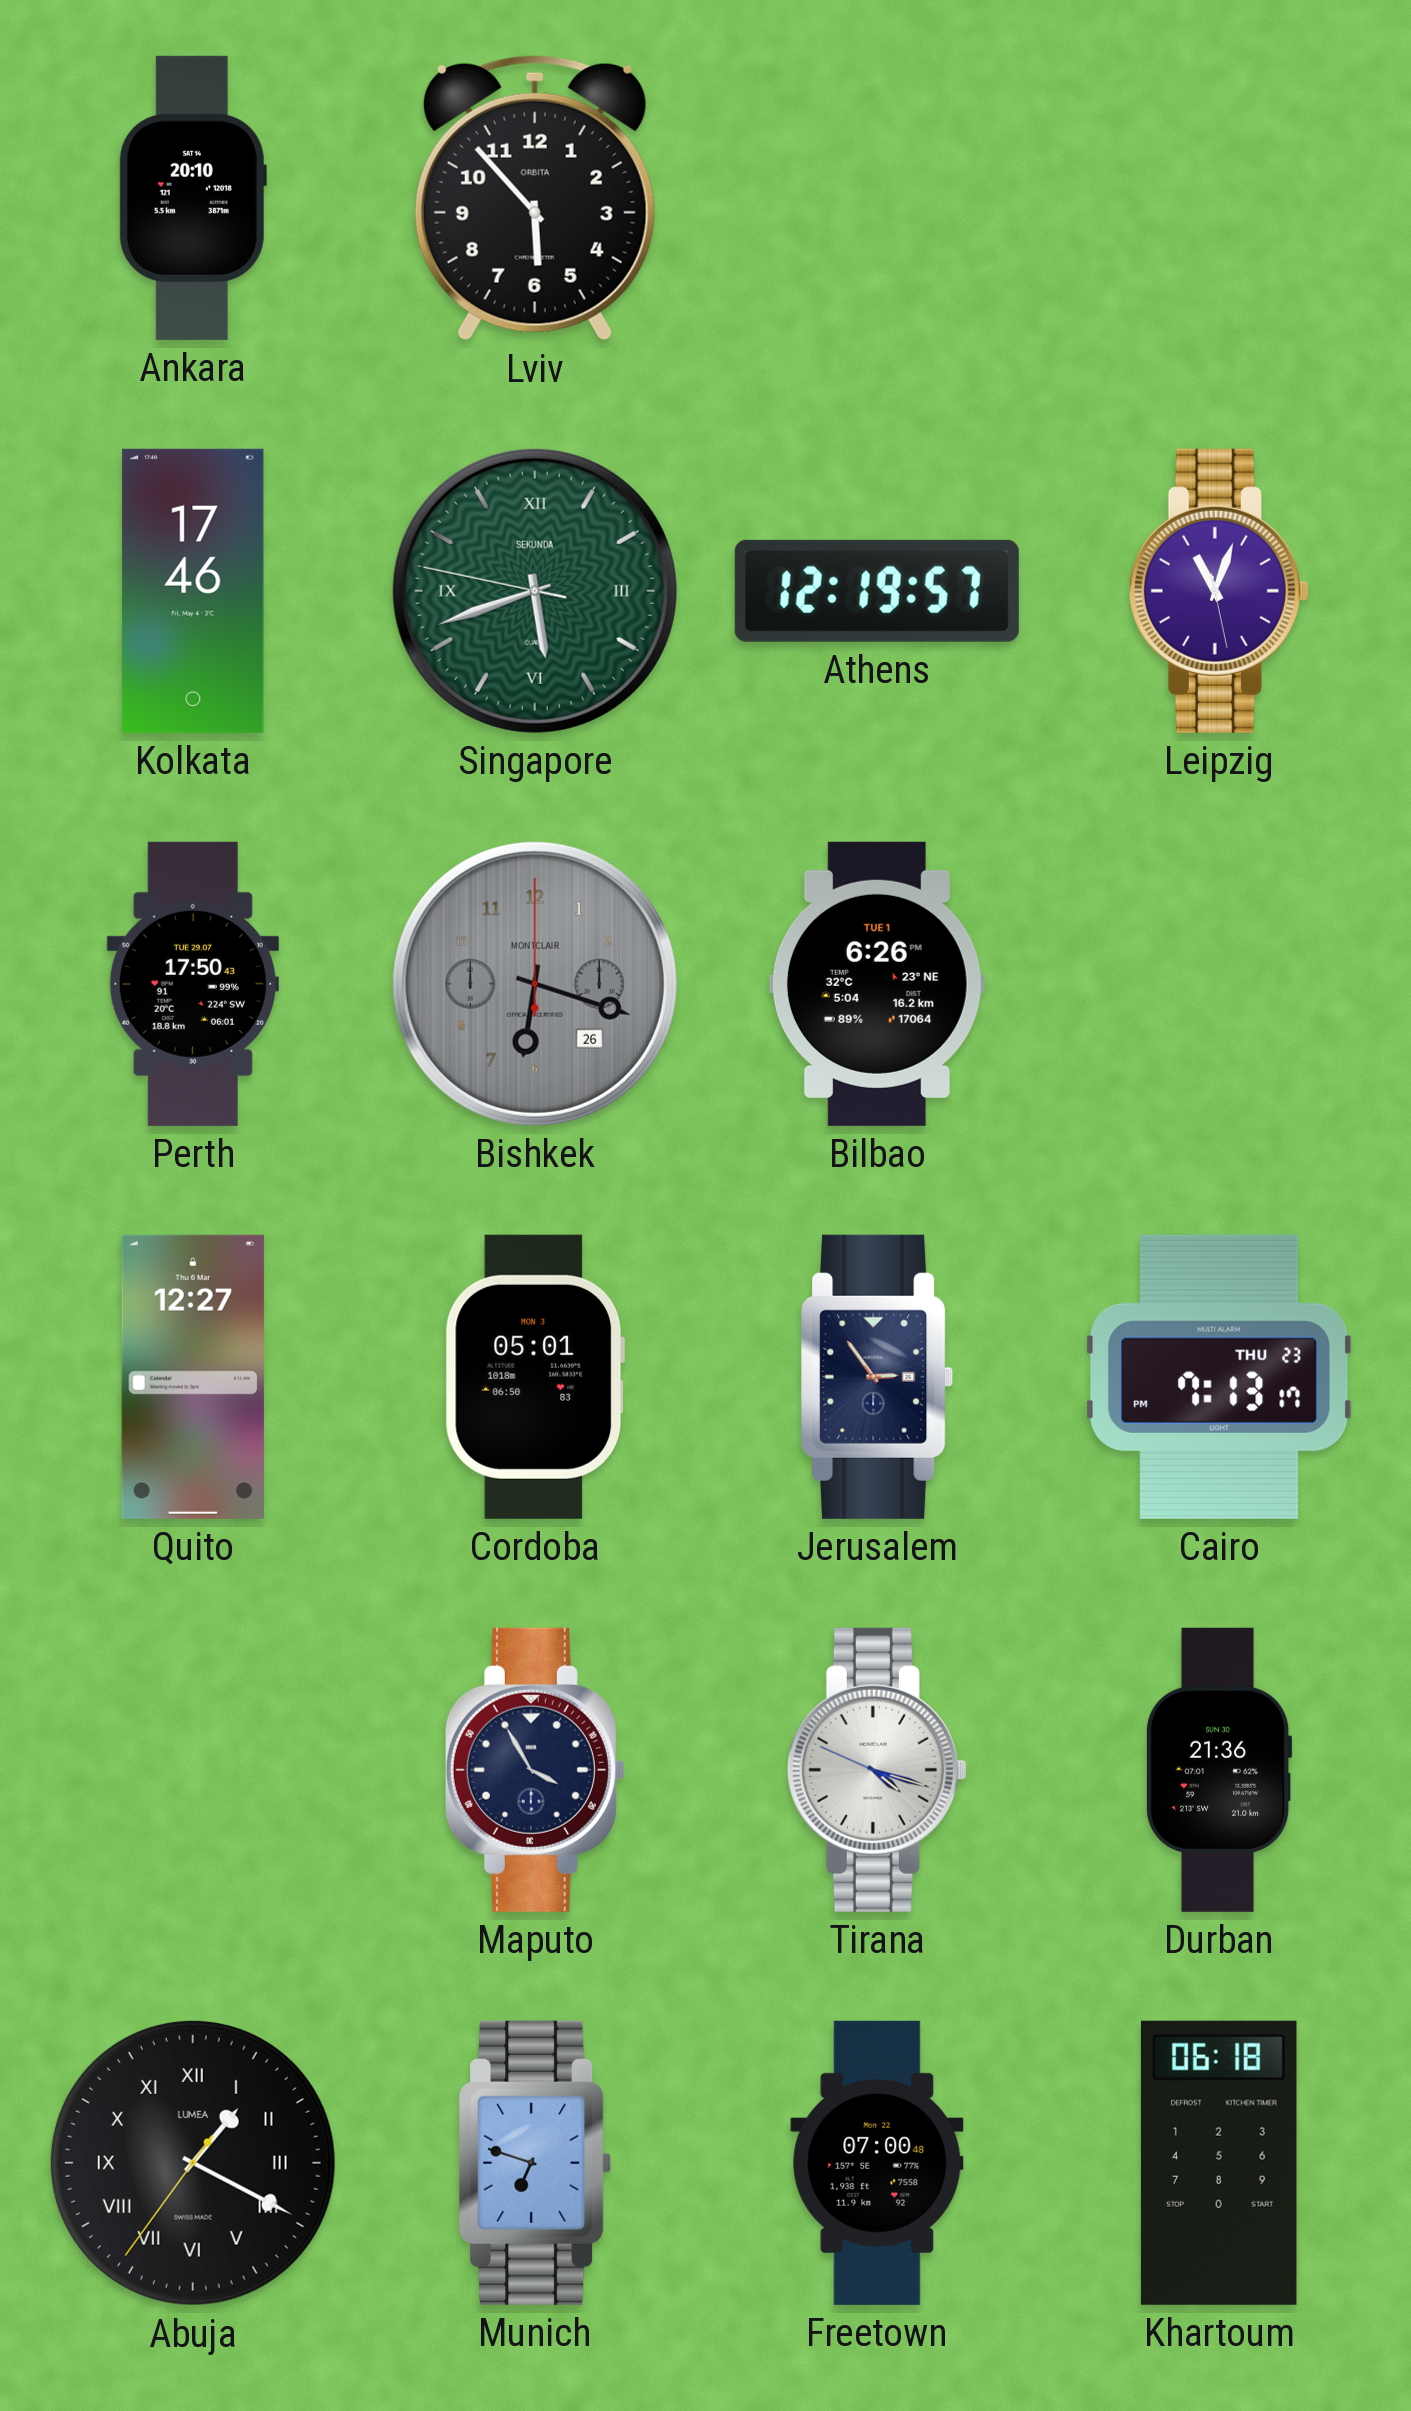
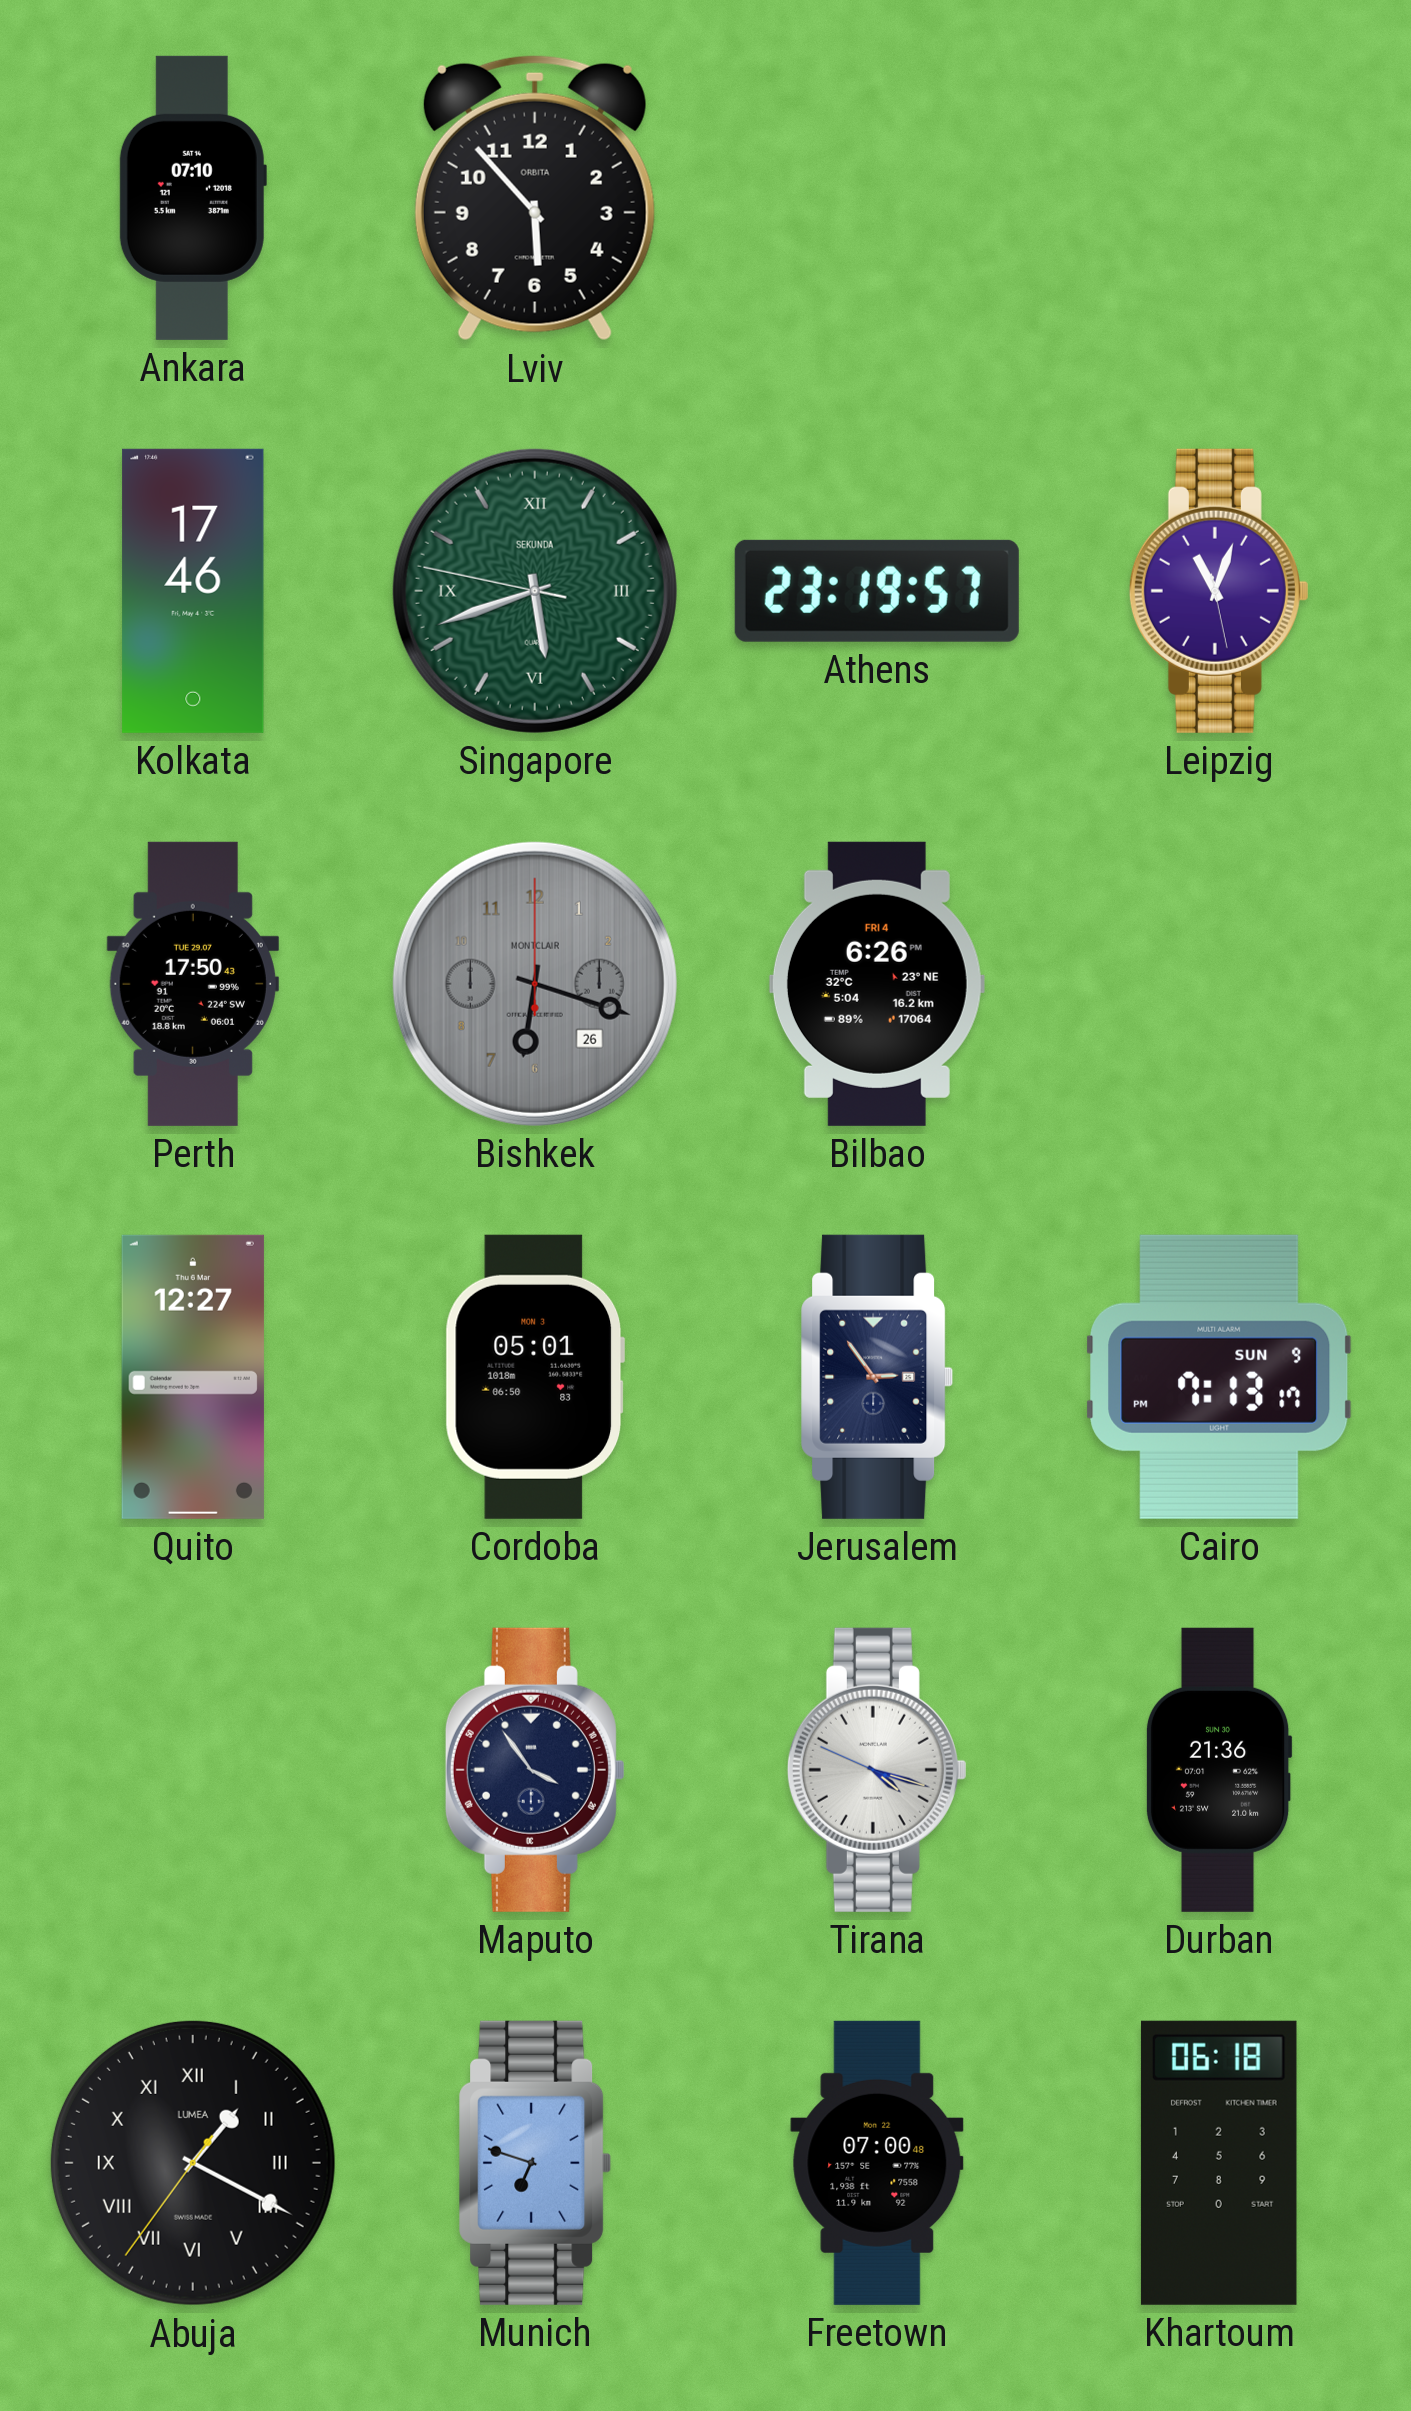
Ankara: 20:10 -> 07:10
Athens: 12:19 -> 23:19
Bilbao date: TUE 1 -> FRI 4
Cairo date: THU 23 -> SUN 9
Maputo: 3:55 -> 3:54
